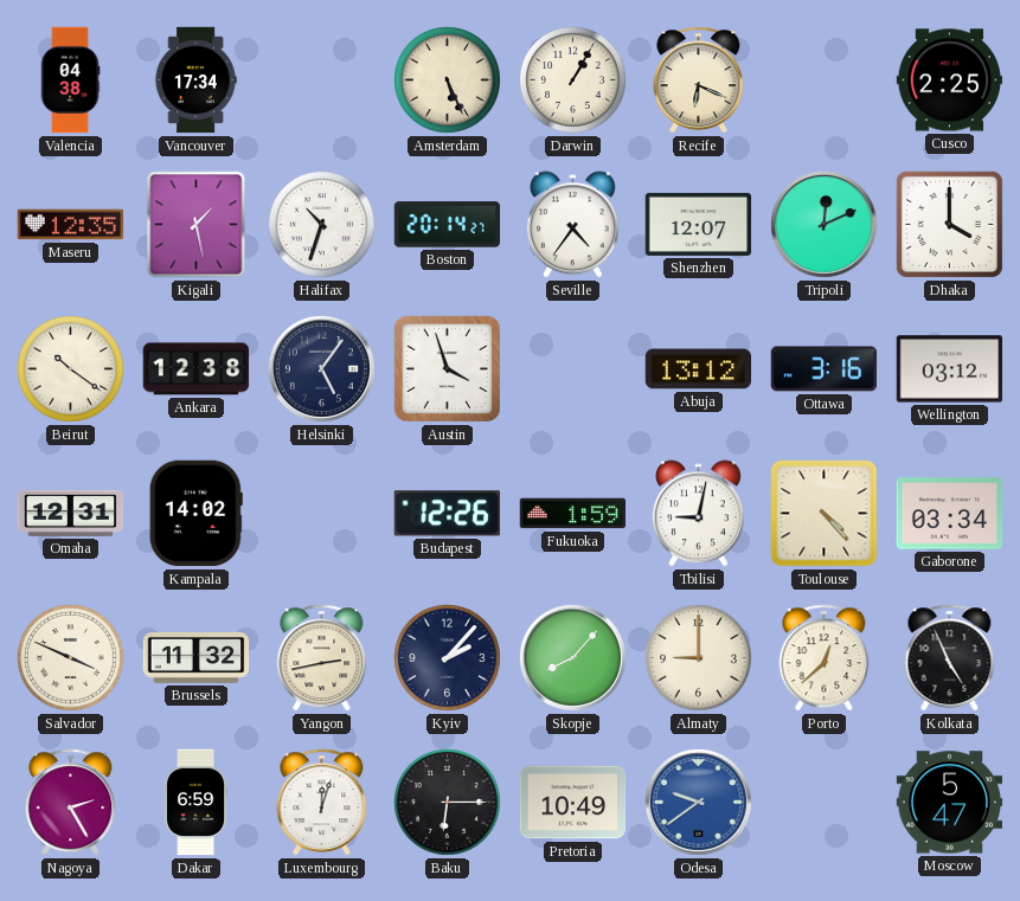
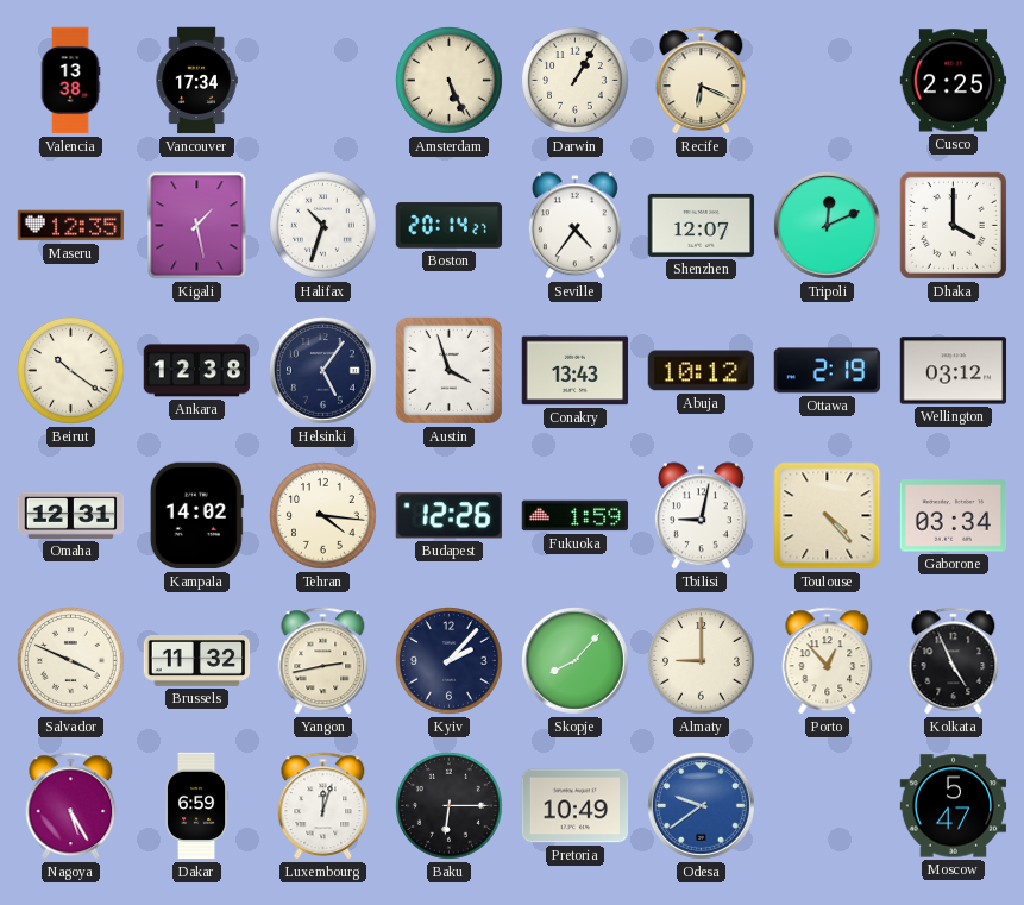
Valencia: 04:38 -> 13:38
Conakry: none -> 13:43
Abuja: 13:12 -> 10:12
Ottawa: 3:16 -> 2:19
Tehran: none -> 4:16
Porto: 12:38 -> 12:53
Nagoya: 2:25 -> 5:25
